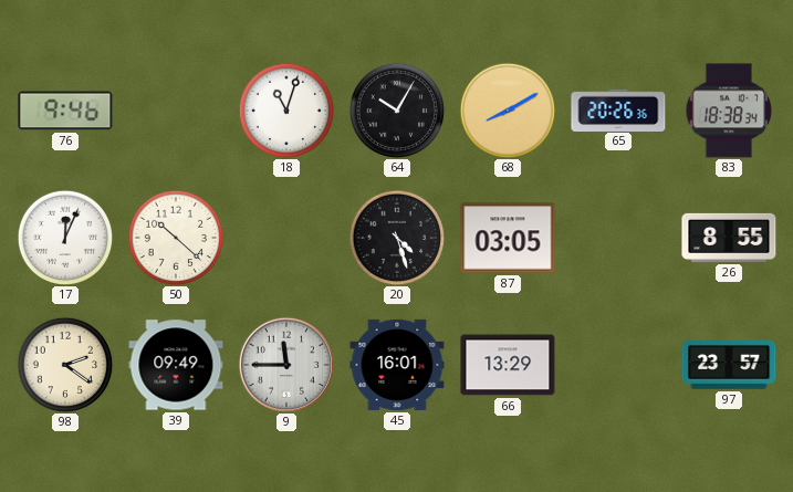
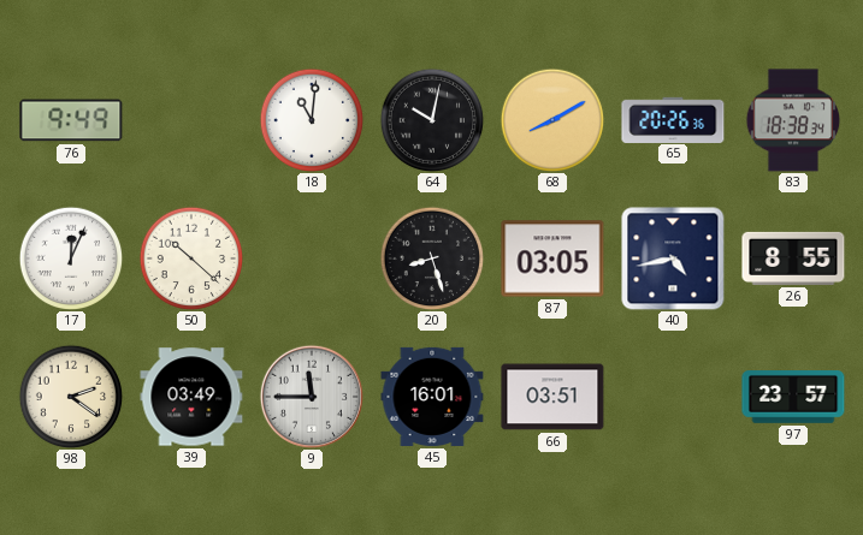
76: 9:46 -> 9:49
18: 11:03 -> 11:01
64: 10:05 -> 10:02
20: 4:27 -> 8:27
40: none -> 4:43
39: 09:49 -> 03:49
66: 13:29 -> 03:51
